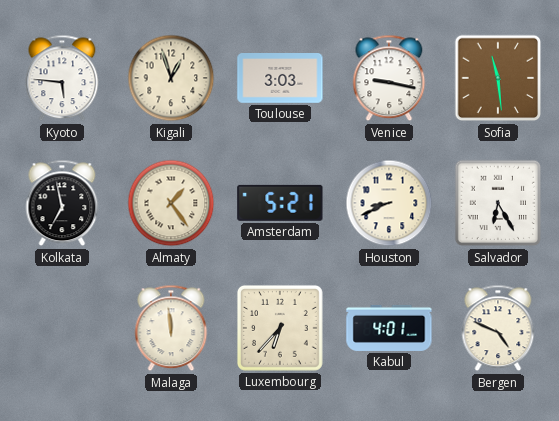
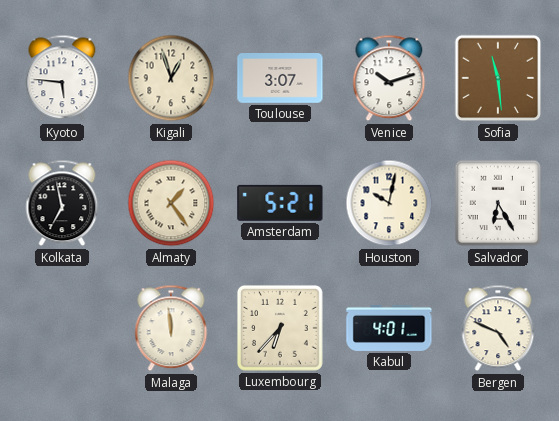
Toulouse: 3:03 -> 3:07
Venice: 9:17 -> 10:12
Houston: 8:41 -> 10:02
